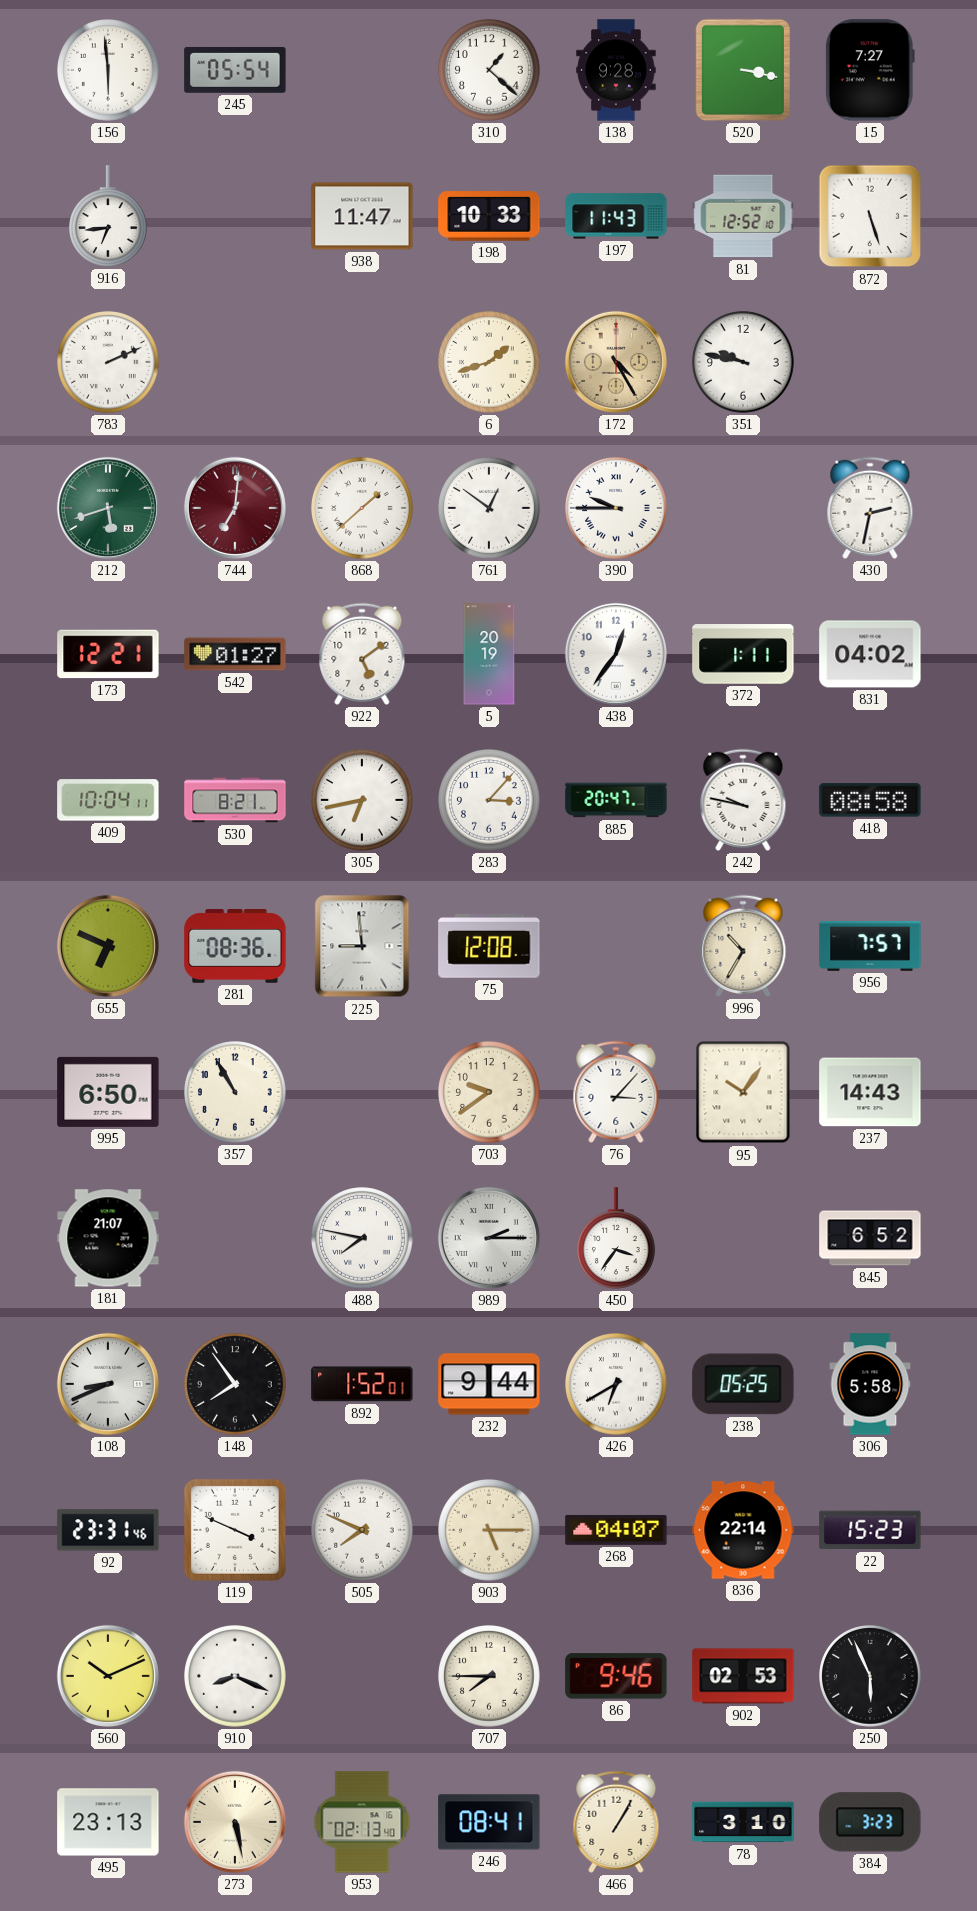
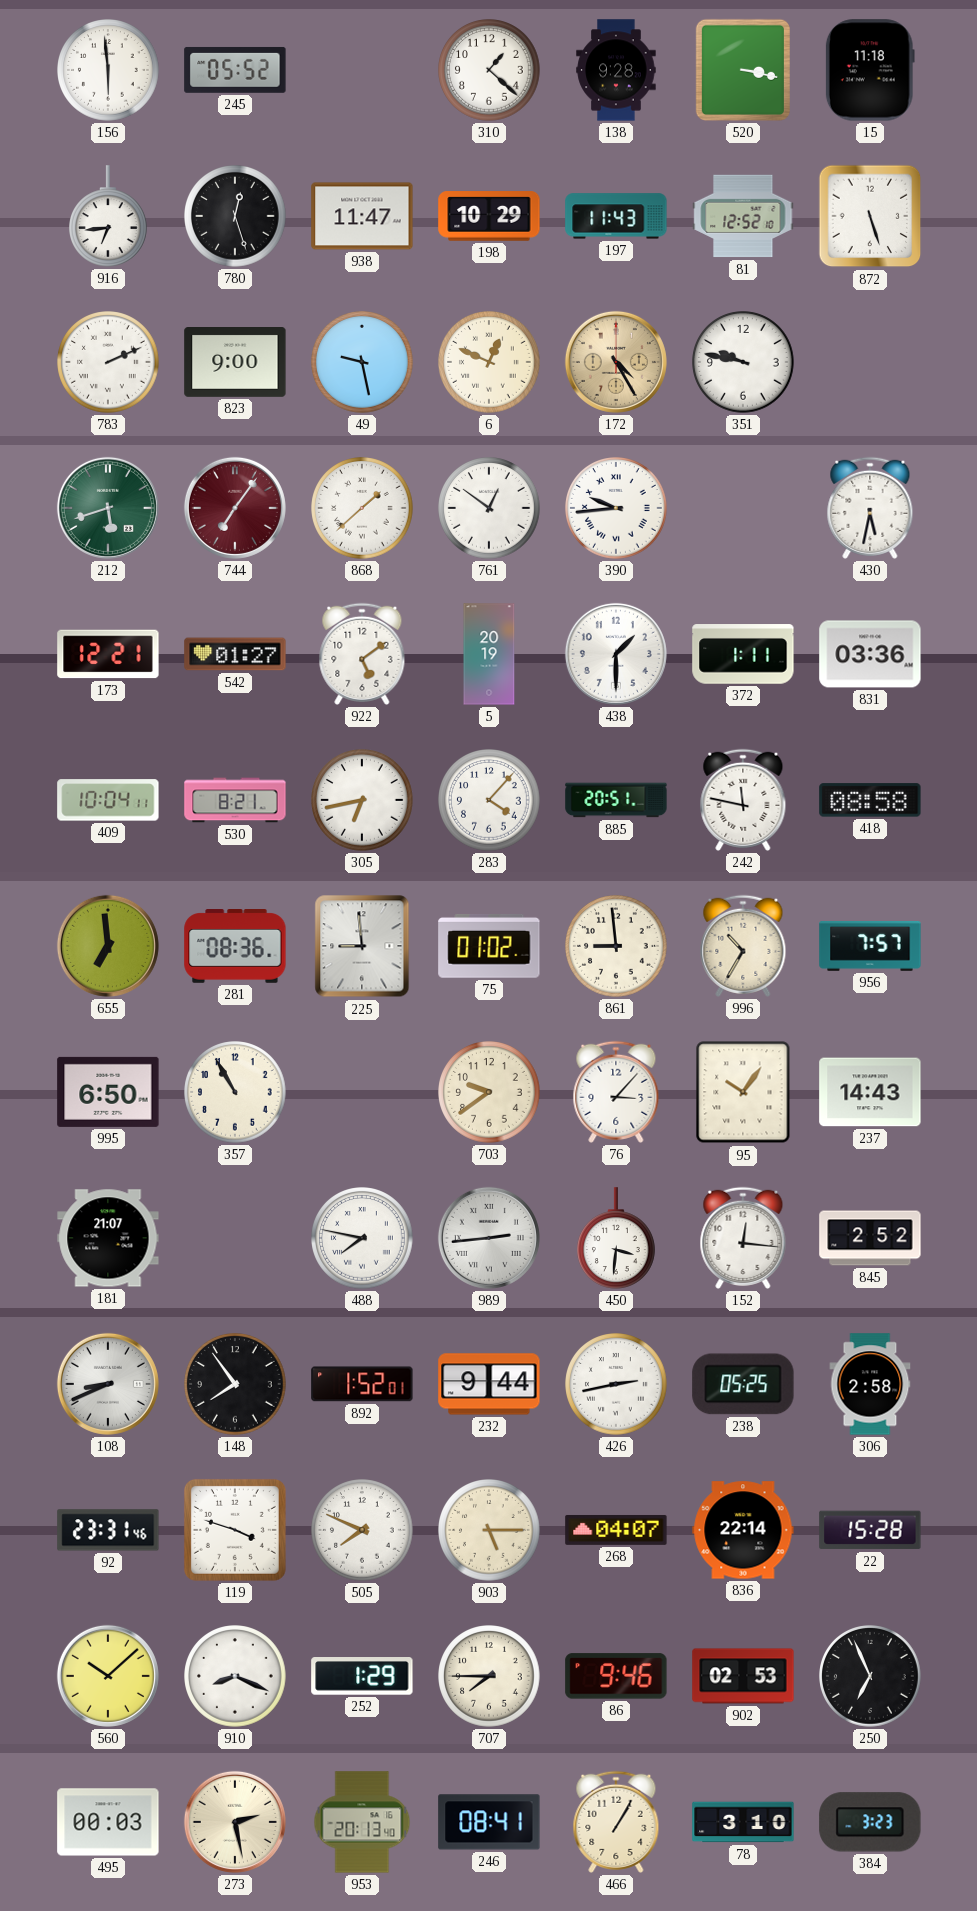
245: 05:54 -> 05:52
15: 7:27 -> 11:18
780: none -> 12:27
198: 10:33 -> 10:29
823: none -> 9:00
49: none -> 9:28
6: 1:42 -> 12:49
744: 7:01 -> 7:06
390: 9:45 -> 9:44
430: 2:32 -> 5:32
438: 12:36 -> 1:30
831: 04:02 -> 03:36
283: 3:07 -> 4:07
885: 20:47 -> 20:51
242: 9:47 -> 11:47
655: 6:49 -> 6:59
75: 12:08 -> 01:02
861: none -> 8:59
989: 2:15 -> 2:44
450: 3:36 -> 3:31
152: none -> 12:16
845: 6:52 -> 2:52
426: 6:40 -> 2:43
306: 5:58 -> 2:58
119: 3:49 -> 3:48
22: 15:23 -> 15:28
560: 10:11 -> 10:08
252: none -> 1:29
250: 5:56 -> 6:56
495: 23:13 -> 00:03
273: 5:28 -> 2:28
953: 02:13 -> 20:13
